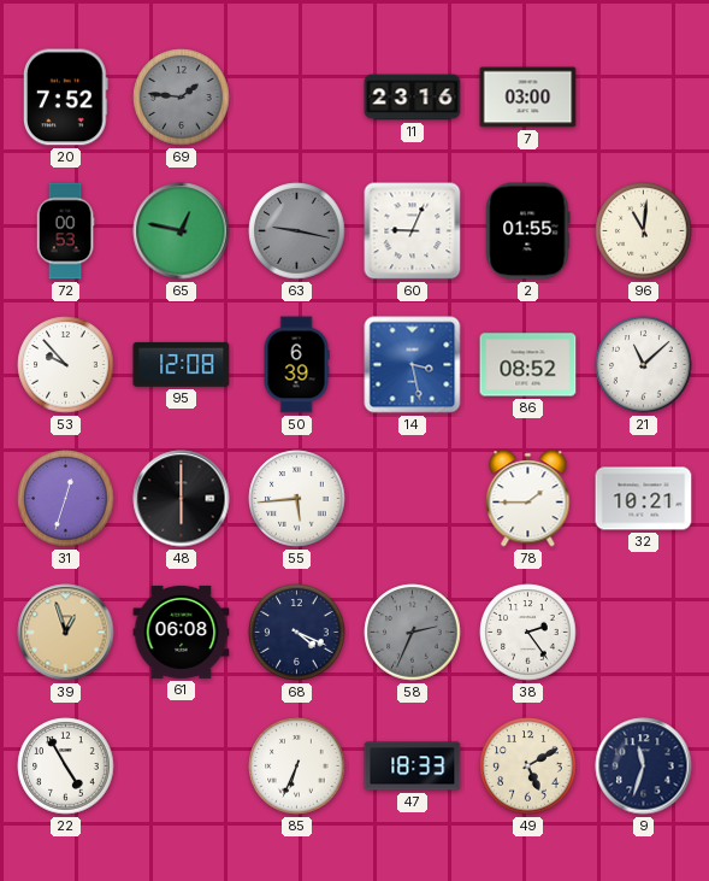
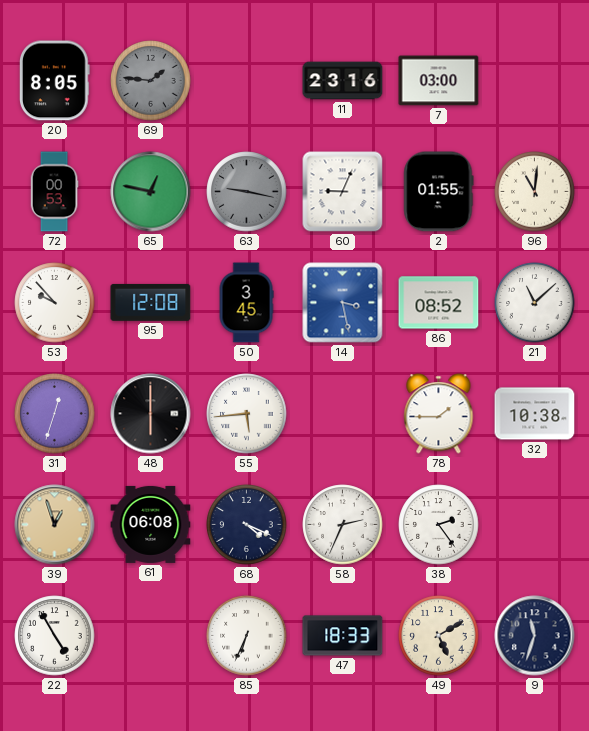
20: 7:52 -> 8:05
50: 6:39 -> 3:45
32: 10:21 -> 10:38
58 dial: grey -> white
